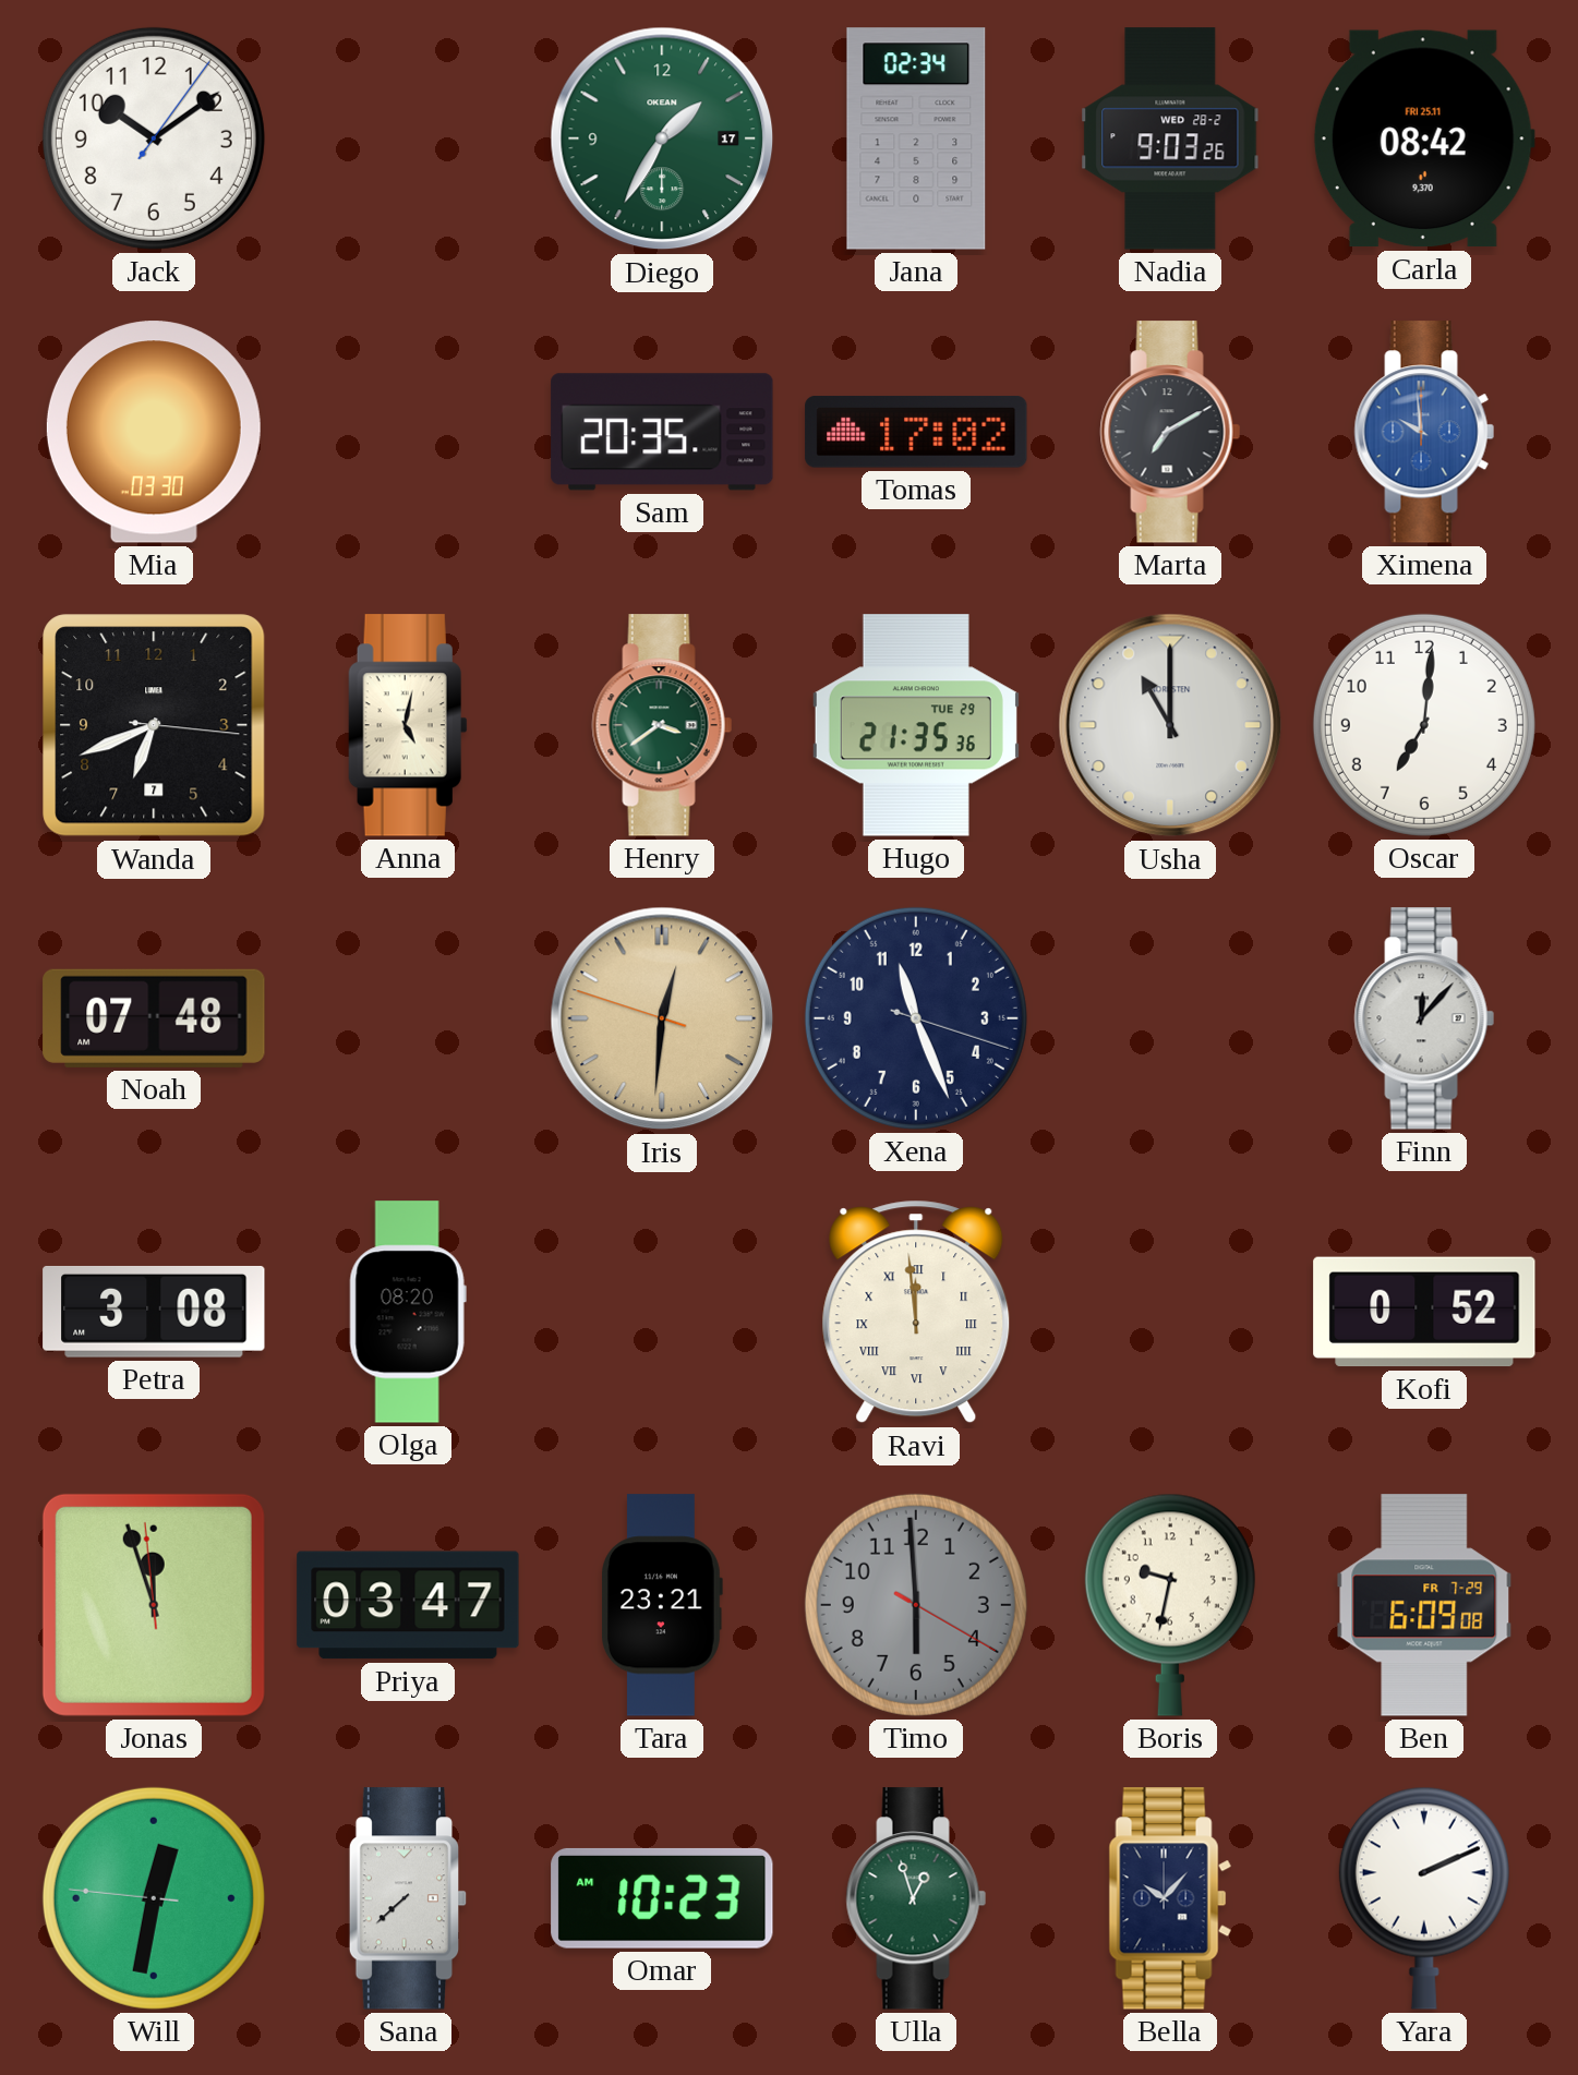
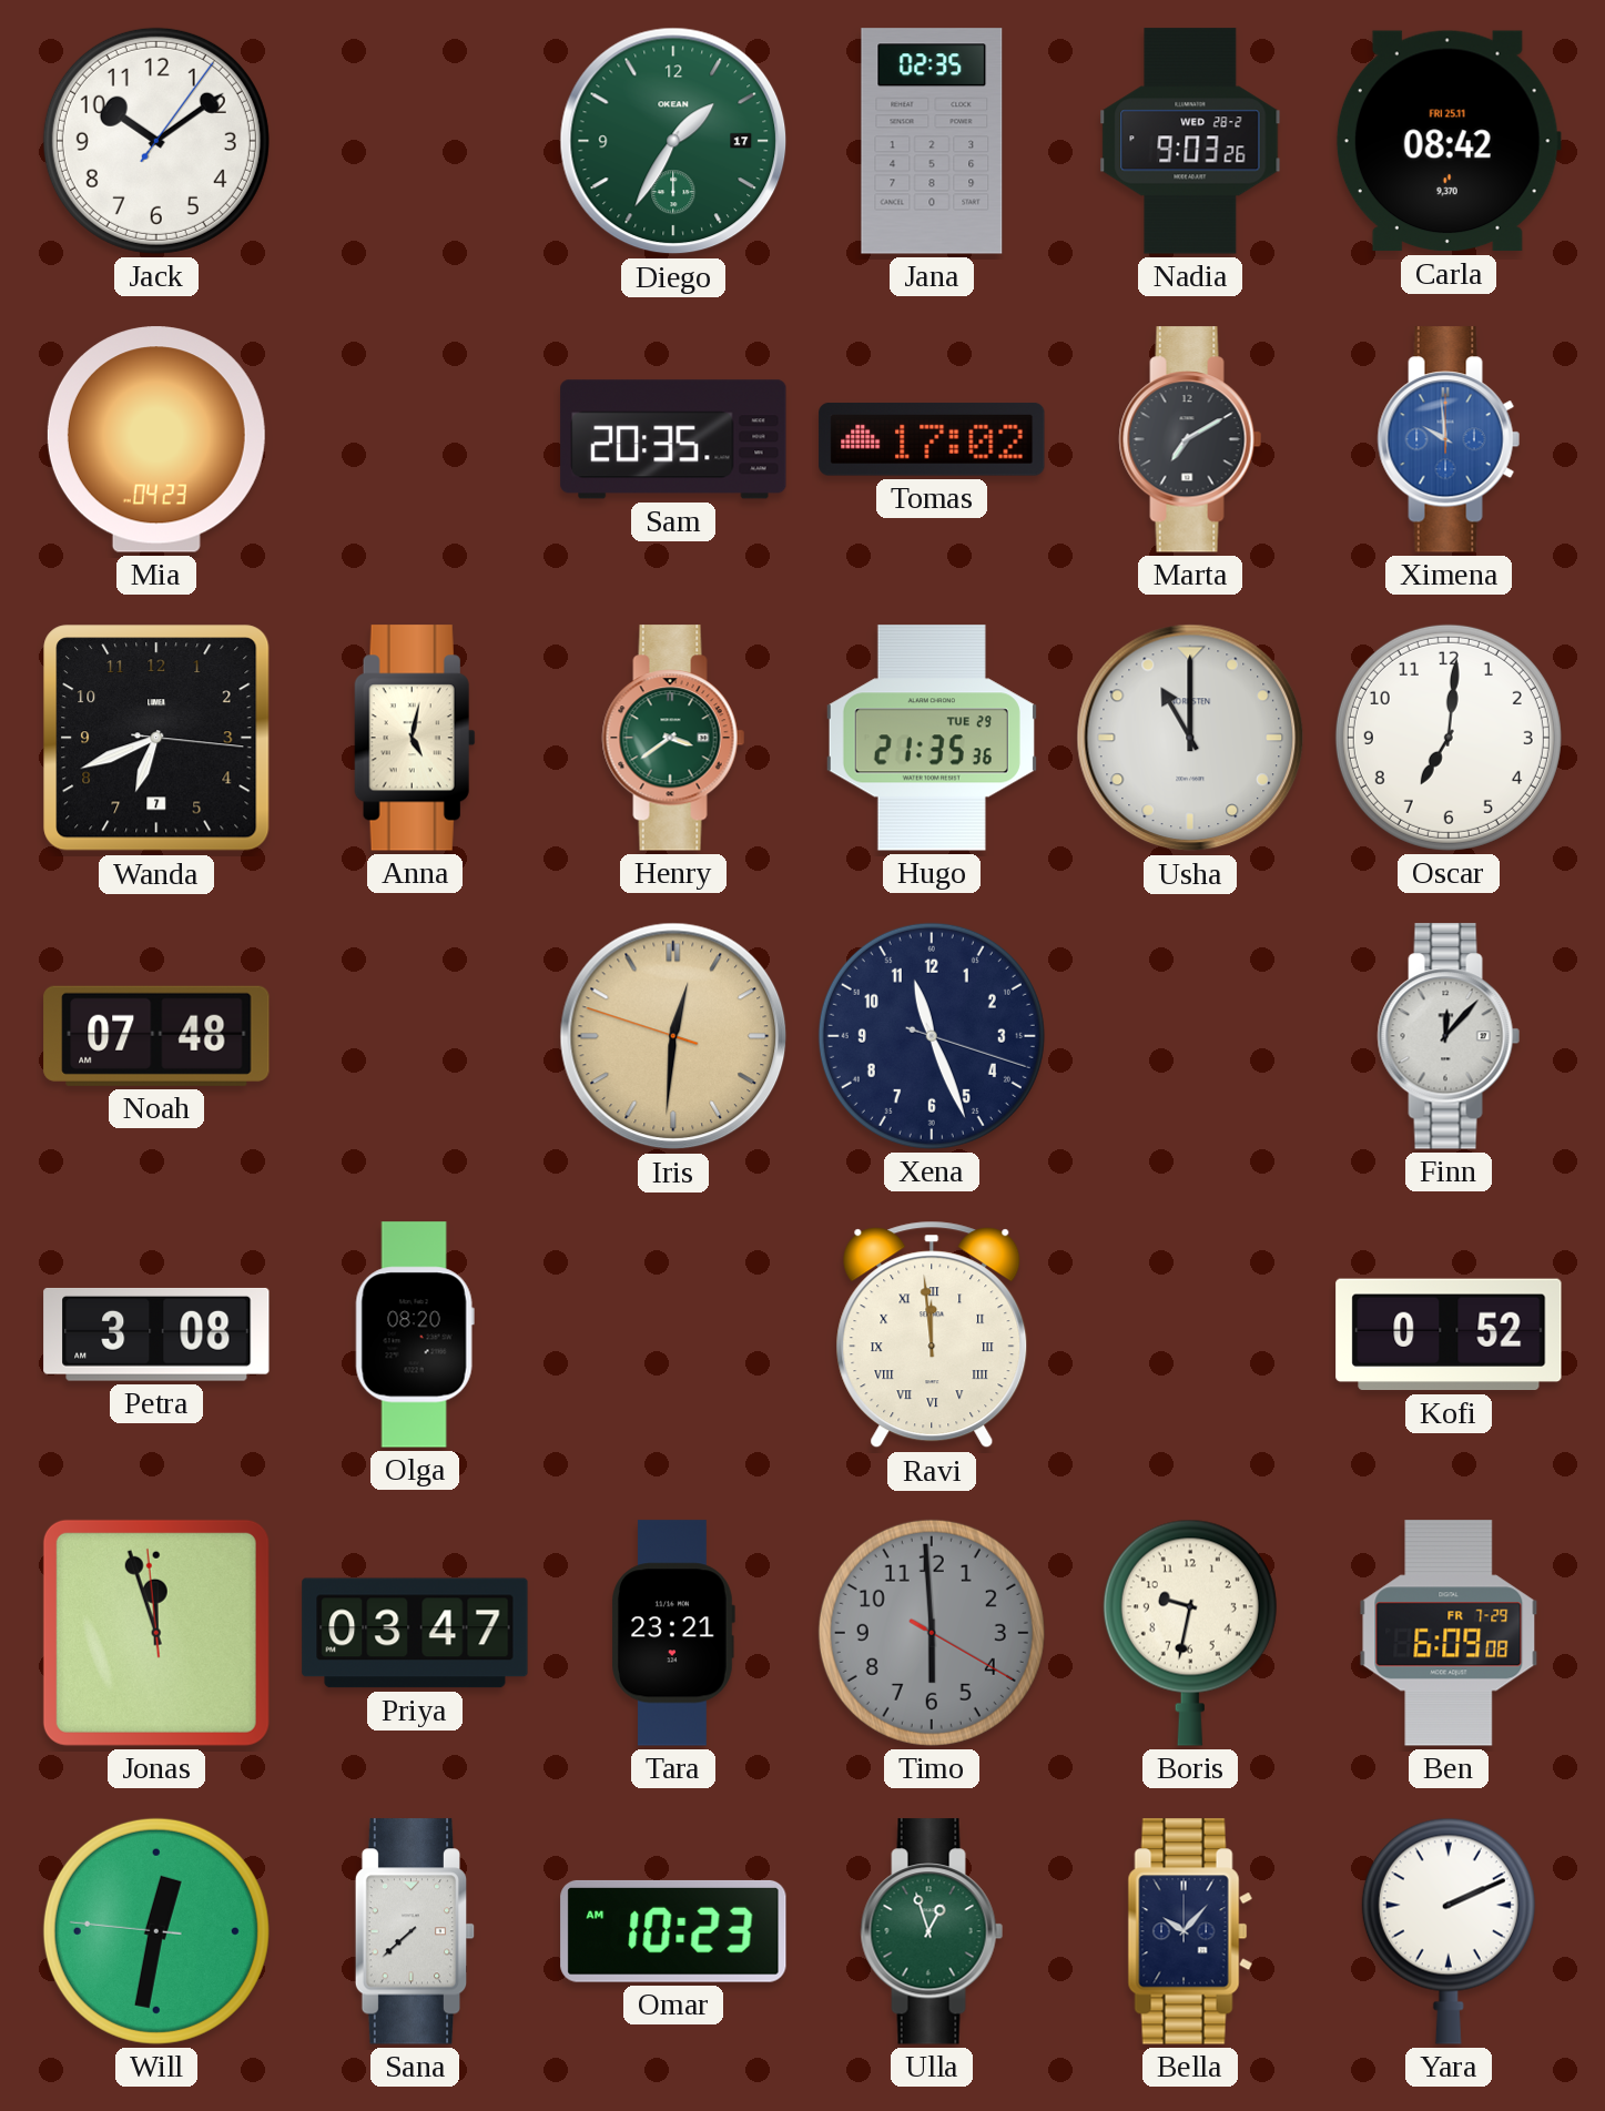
Jana: 02:34 -> 02:35
Mia: 03:30 -> 04:23
